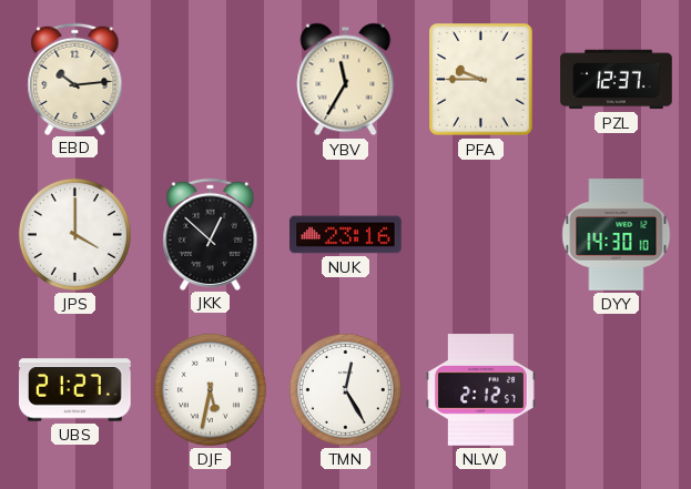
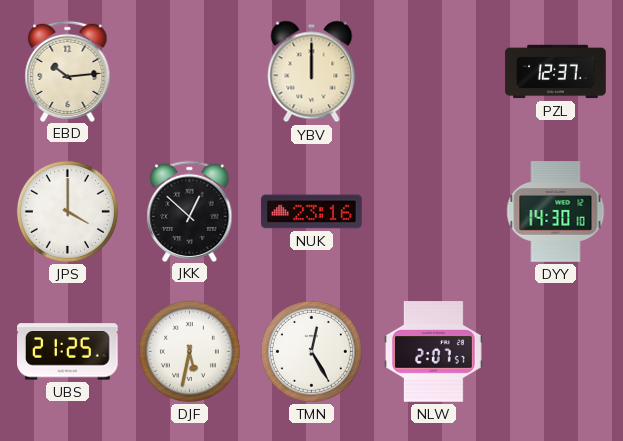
YBV: 11:35 -> 12:00
PFA: 9:45 -> none
UBS: 21:27 -> 21:25
NLW: 2:12 -> 2:07
